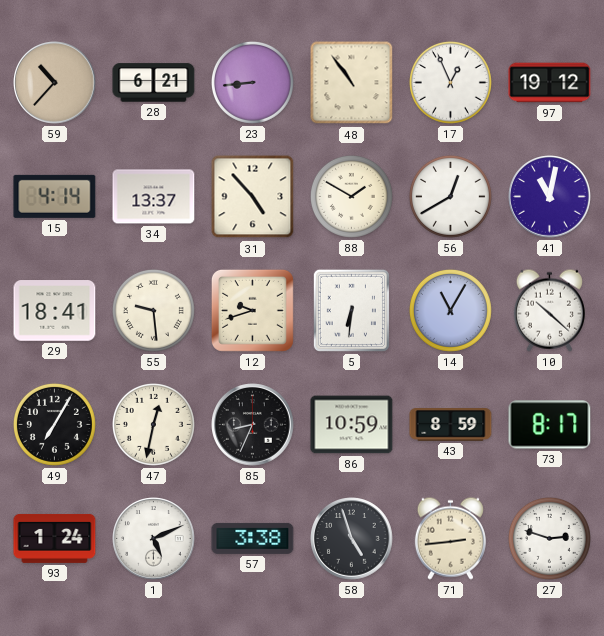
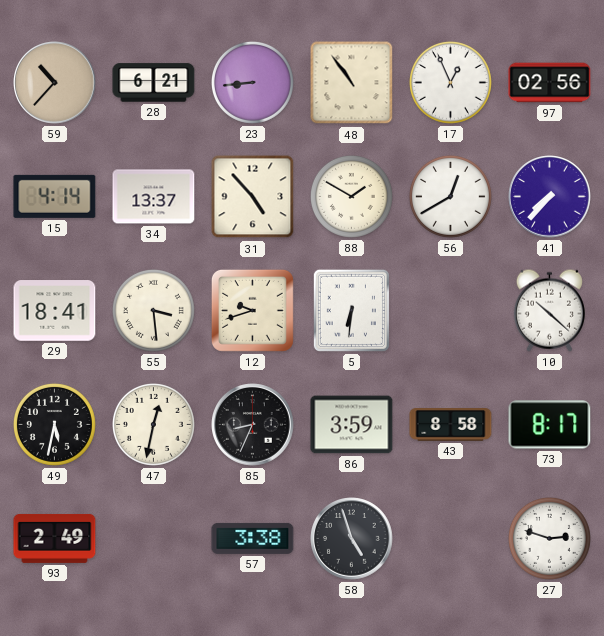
97: 19:12 -> 02:56
41: 11:02 -> 7:37
55: 9:29 -> 3:29
14: 11:05 -> none
49: 7:05 -> 5:32
86: 10:59 -> 3:59
43: 8:59 -> 8:58
93: 1:24 -> 2:49
1: 5:11 -> none
71: 2:44 -> none
